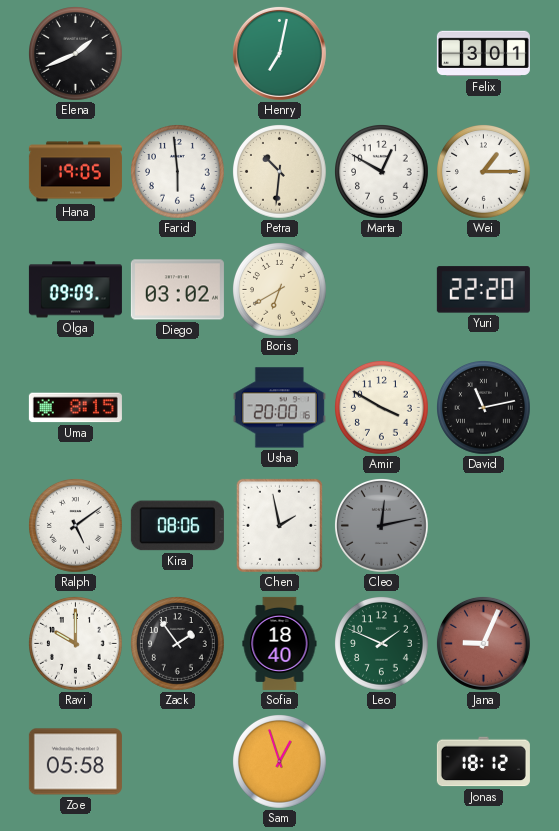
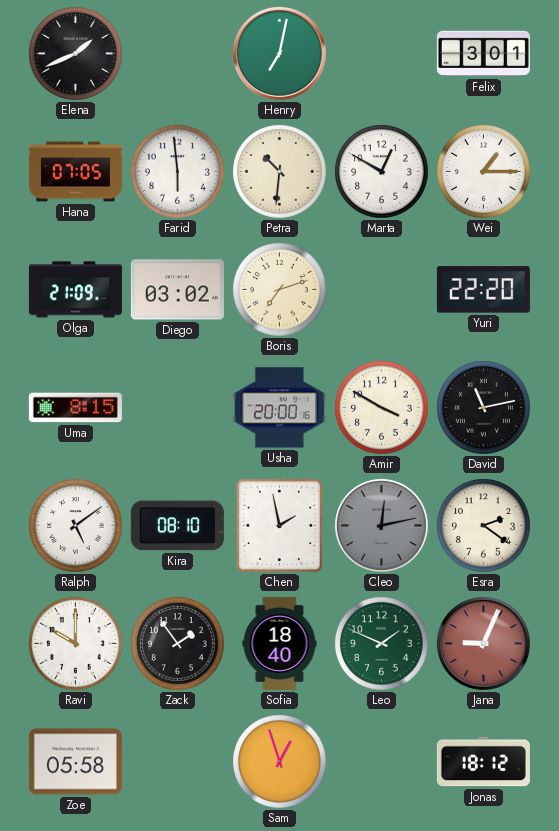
Hana: 19:05 -> 07:05
Olga: 09:09 -> 21:09
Boris: 6:40 -> 7:12
Kira: 08:06 -> 08:10
Esra: none -> 2:21
